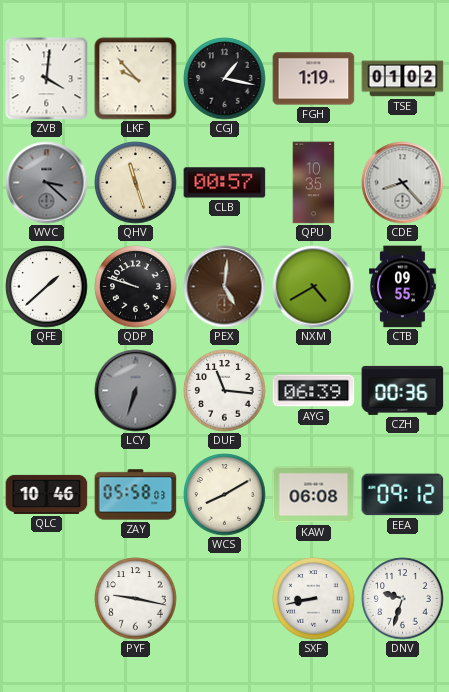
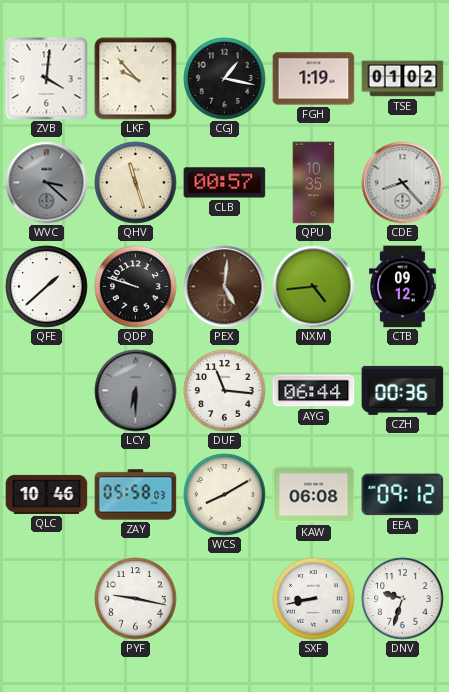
NXM: 4:40 -> 4:44
CTB: 09:55 -> 09:12
LCY: 6:33 -> 6:30
AYG: 06:39 -> 06:44
